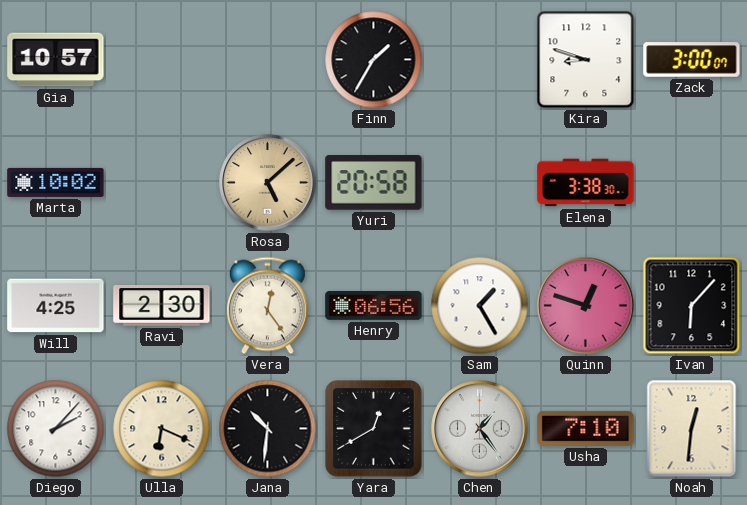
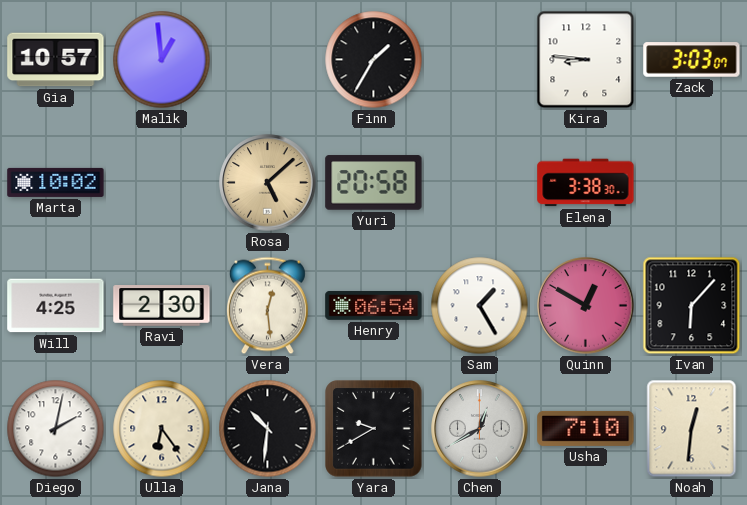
Malik: none -> 12:59
Kira: 8:48 -> 8:46
Zack: 3:00 -> 3:03
Vera: 12:24 -> 12:29
Henry: 06:56 -> 06:54
Quinn: 12:48 -> 12:50
Diego: 2:07 -> 2:02
Ulla: 6:19 -> 6:24
Yara: 12:40 -> 9:40
Chen: 1:24 -> 12:40
